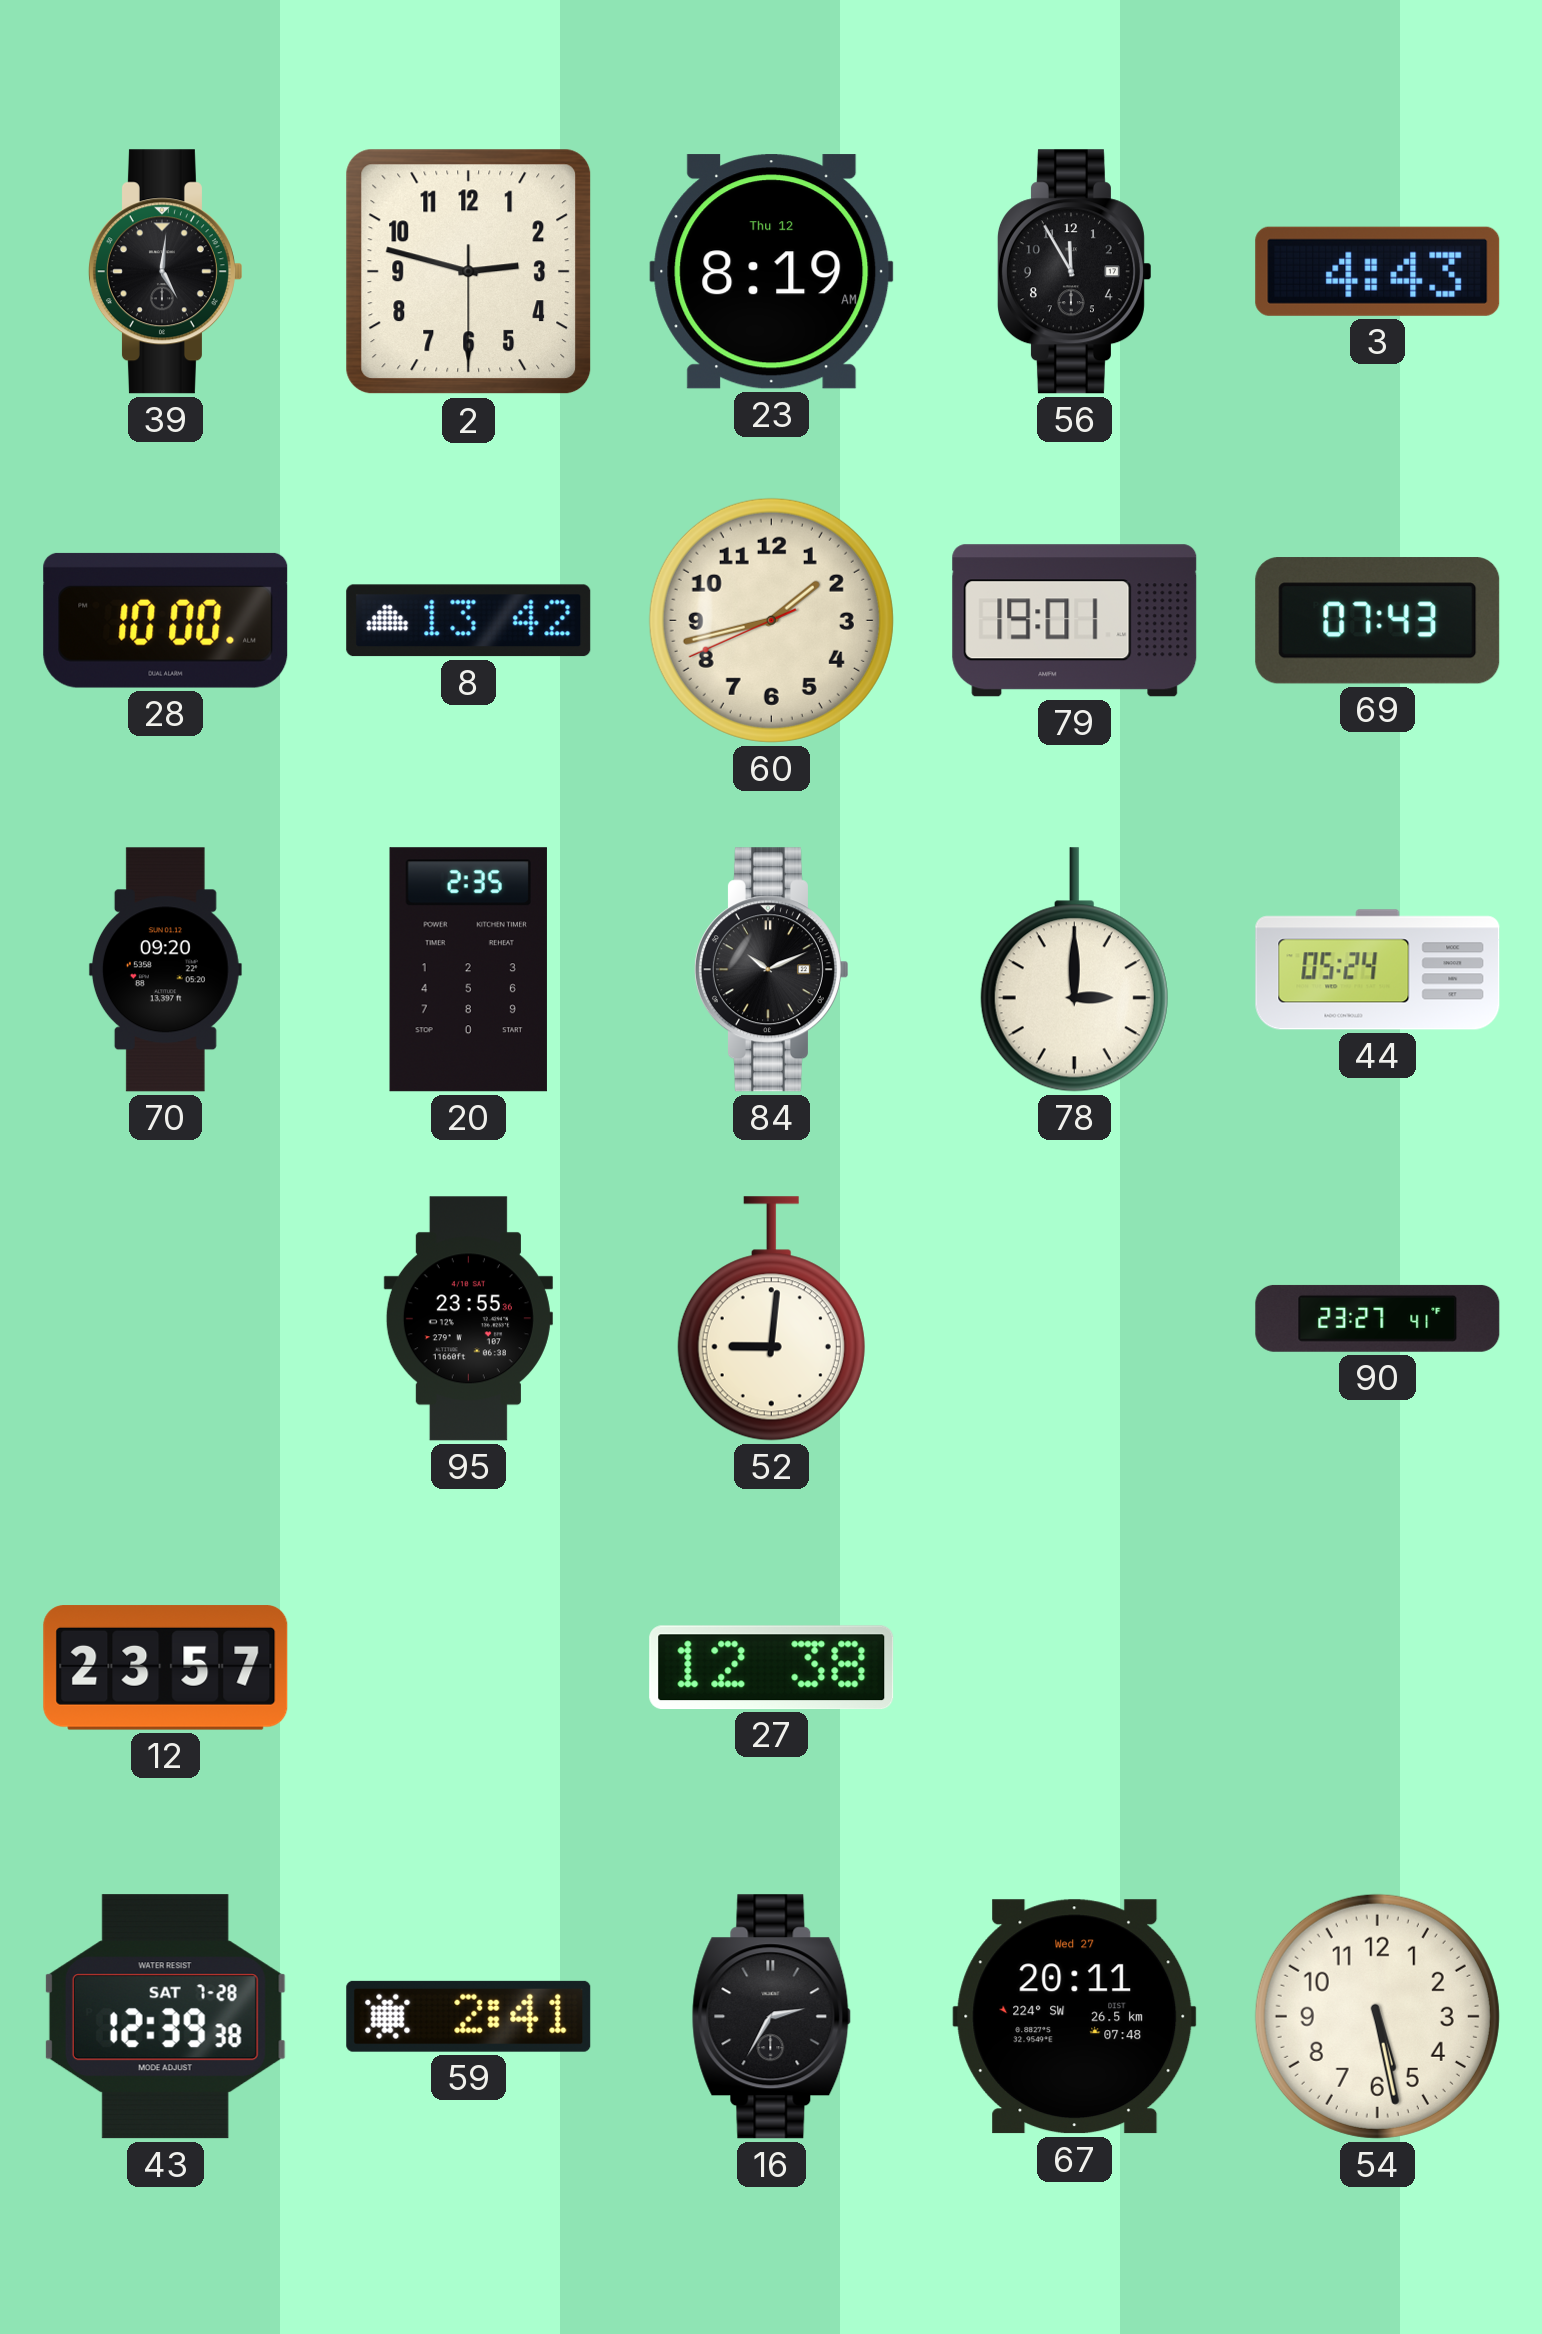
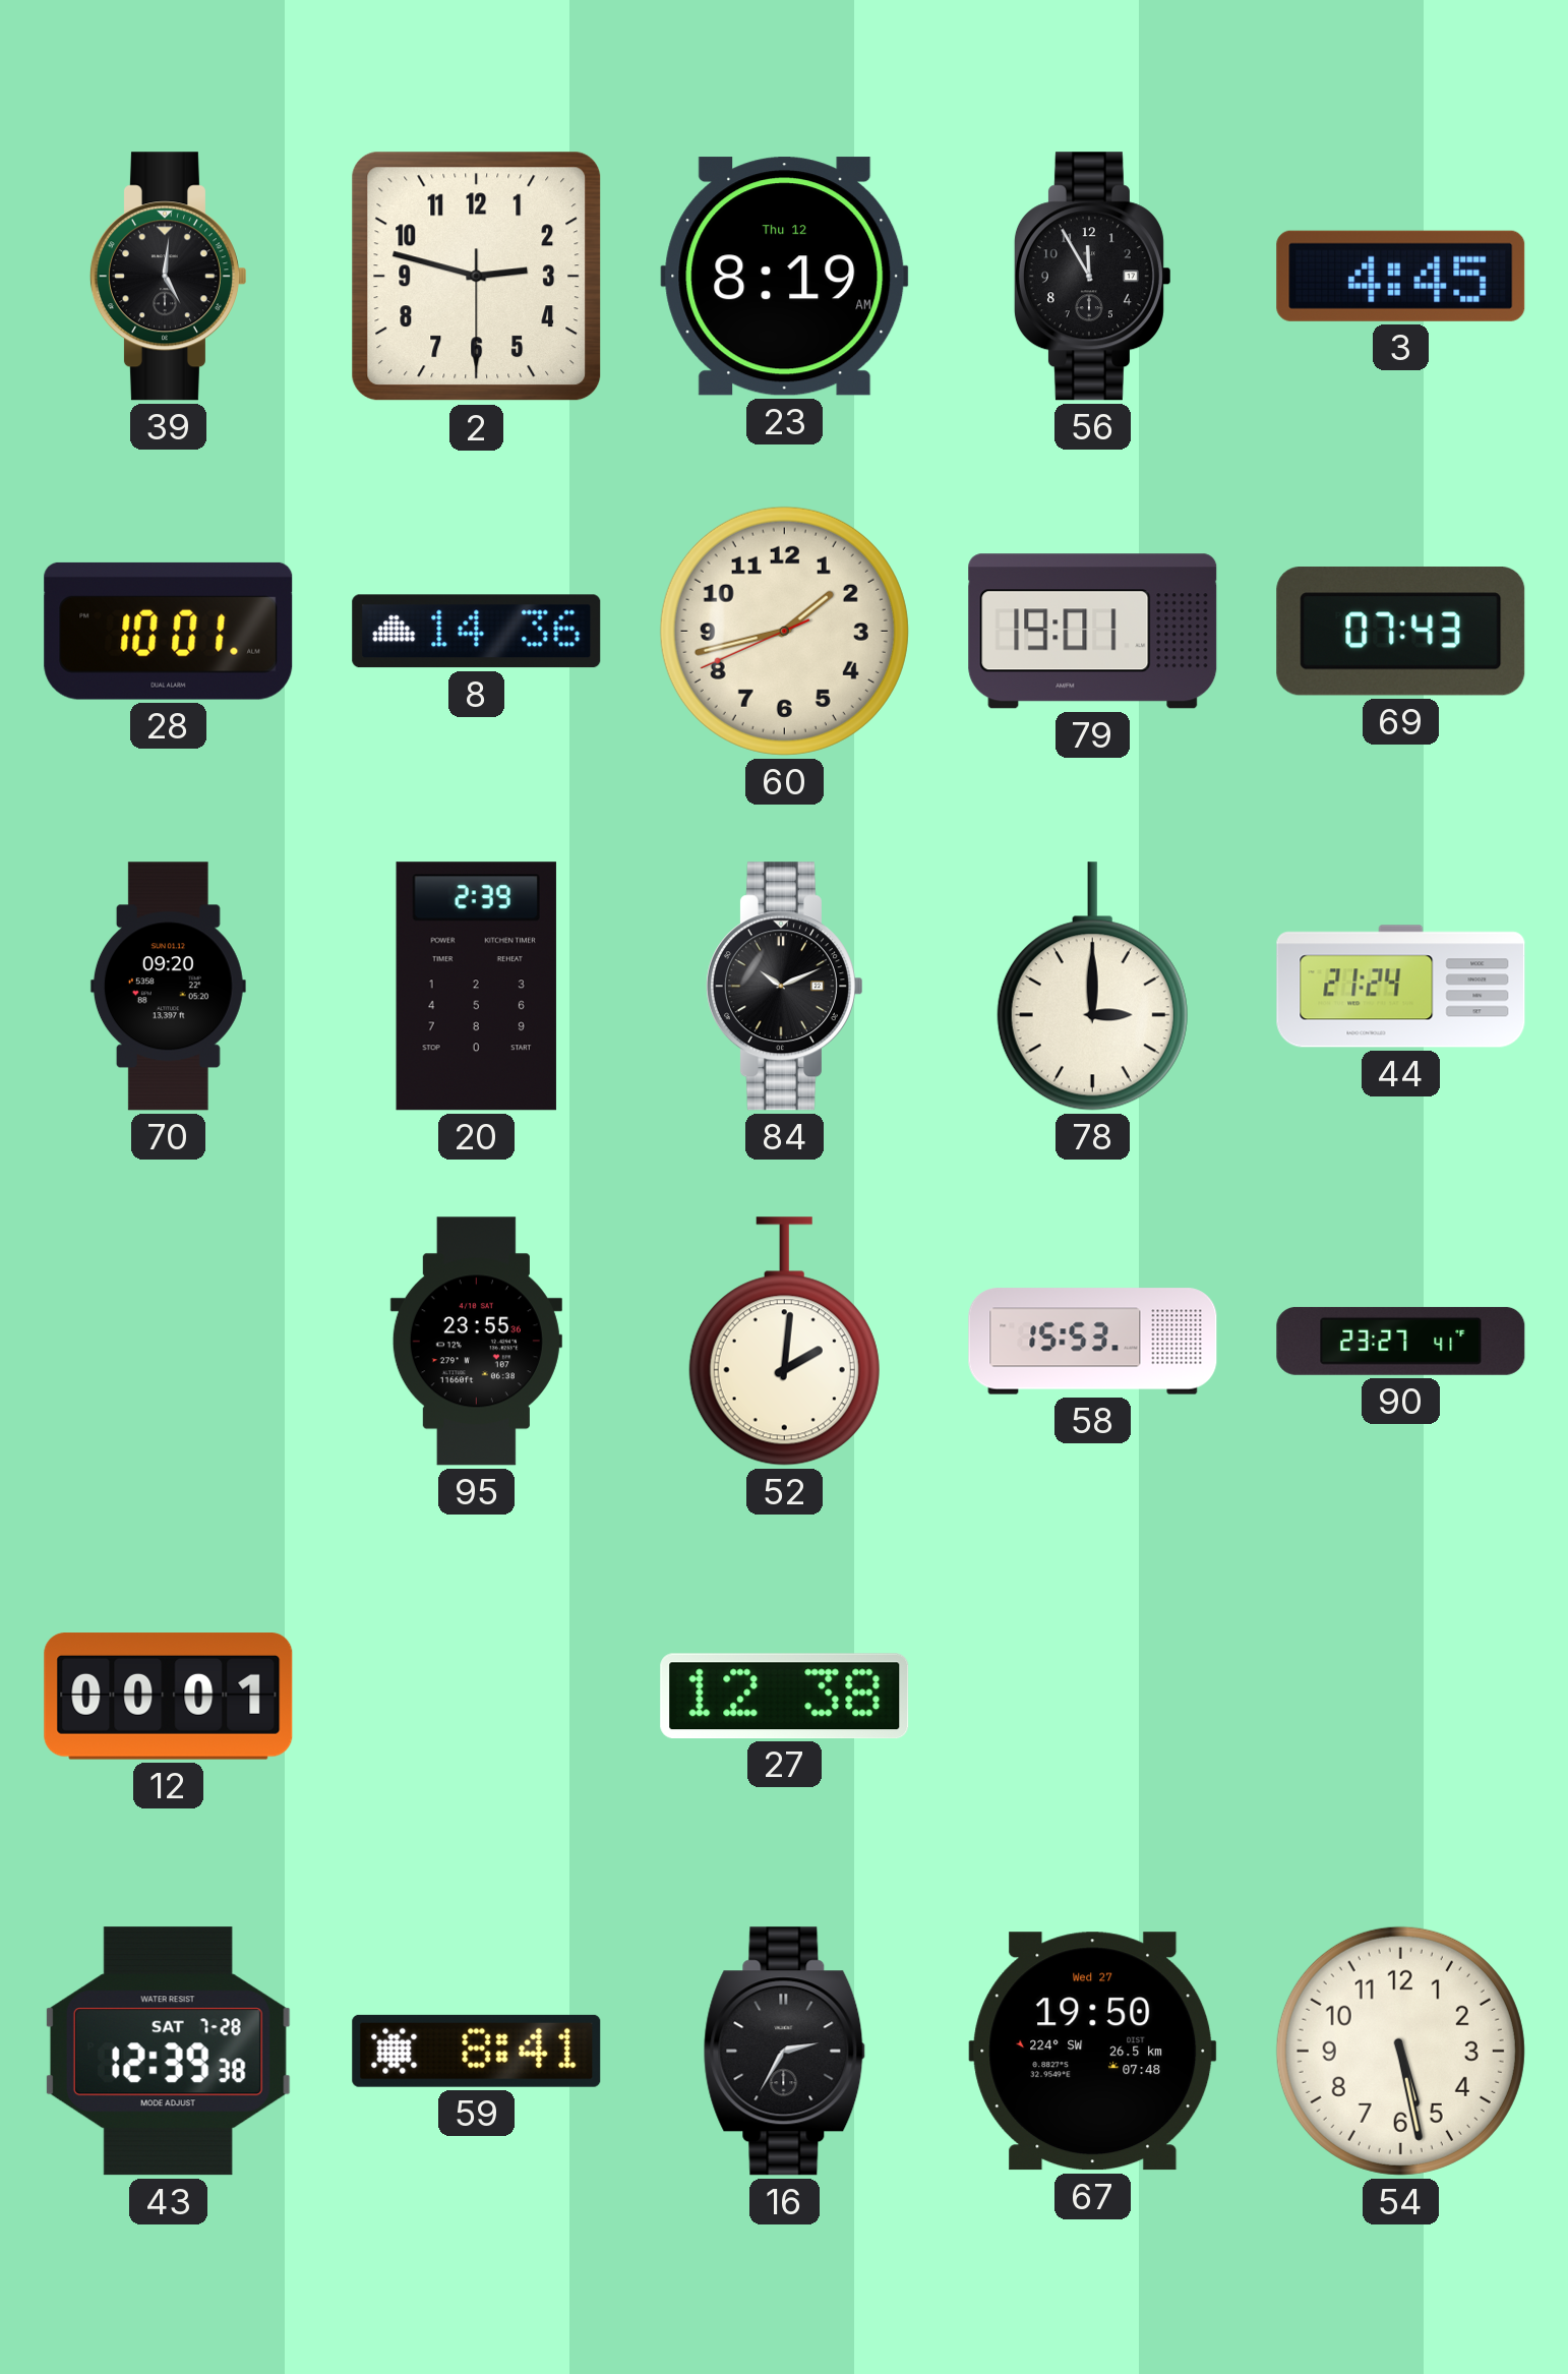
3: 4:43 -> 4:45
28: 10:00 -> 10:01
8: 13:42 -> 14:36
20: 2:35 -> 2:39
44: 05:24 -> 21:24
52: 9:01 -> 2:01
58: none -> 15:53
12: 23:57 -> 00:01
59: 2:41 -> 8:41
67: 20:11 -> 19:50
